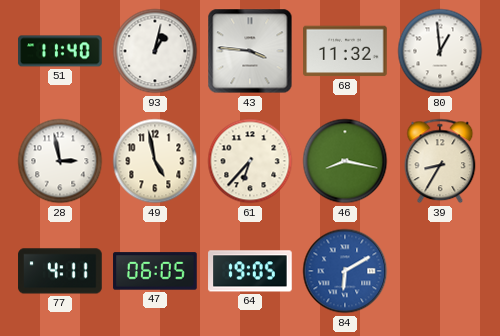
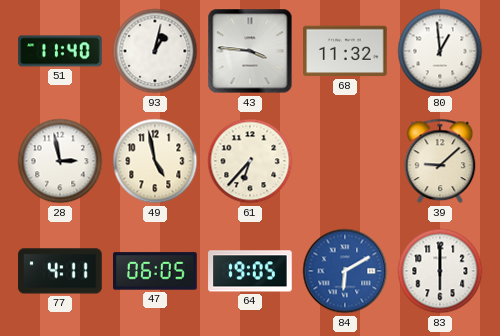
46: 8:17 -> none
39: 8:35 -> 9:08
83: none -> 6:00
